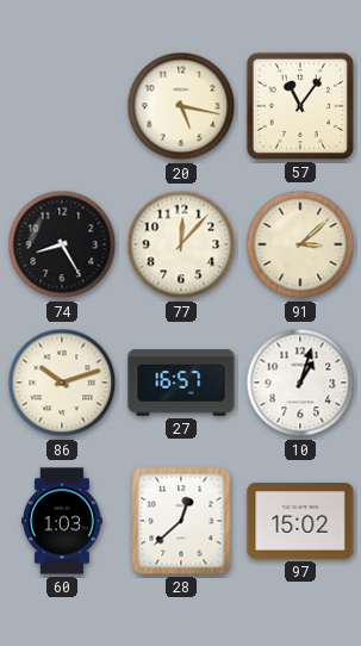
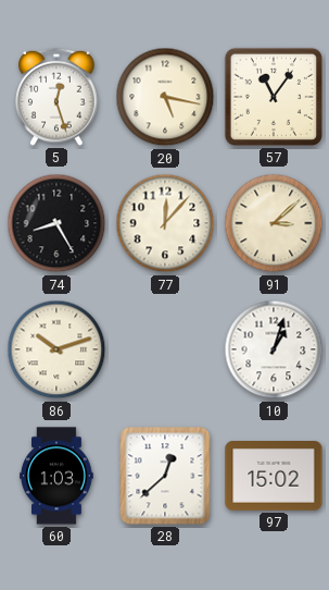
5: none -> 12:27
27: 16:57 -> none
